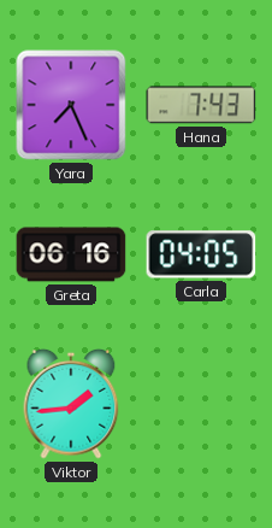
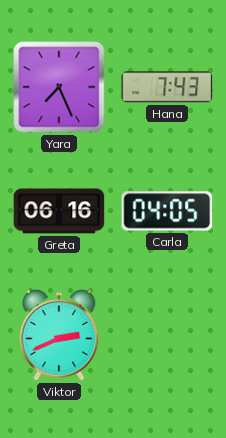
Viktor: 1:44 -> 2:41
